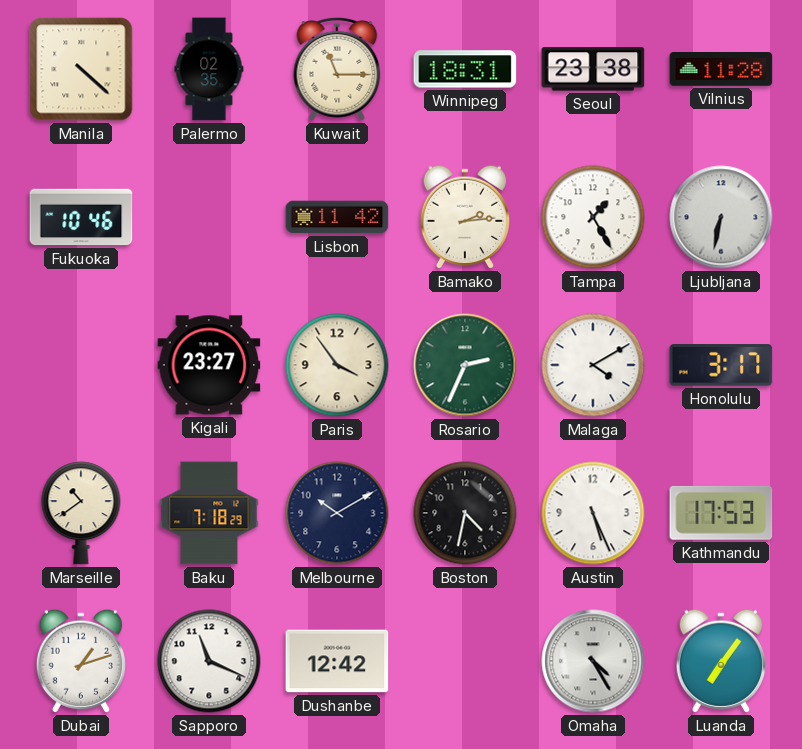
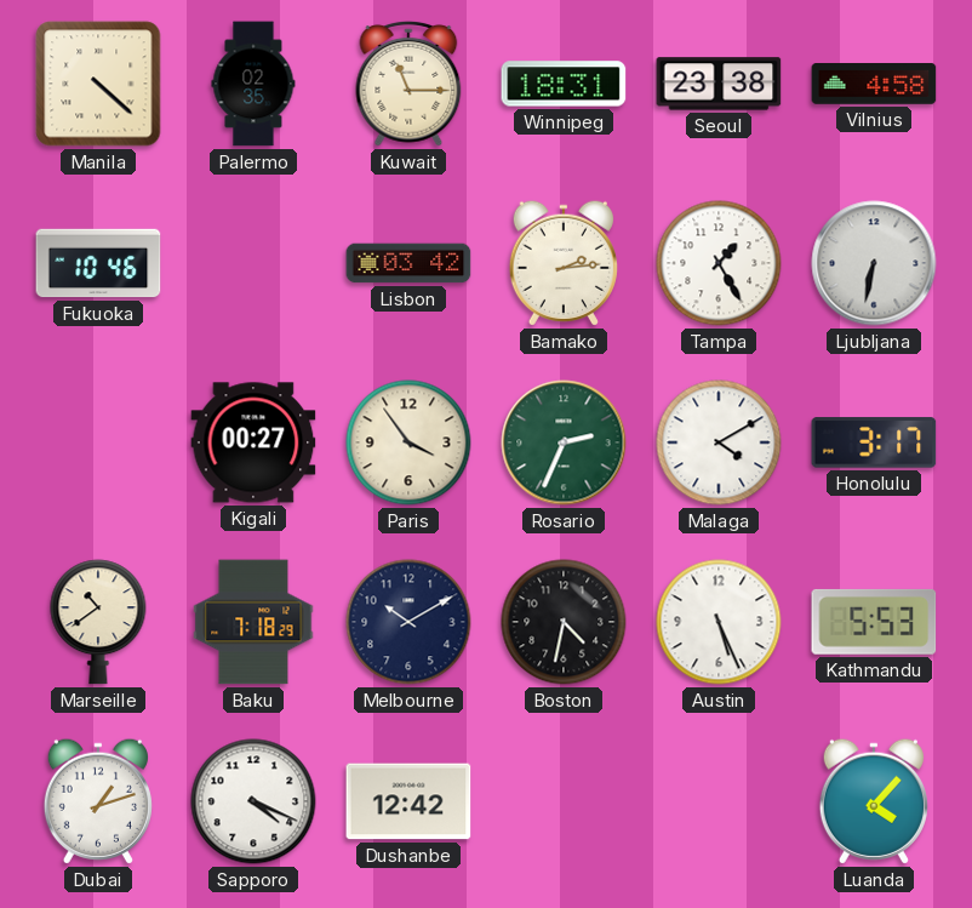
Vilnius: 11:28 -> 4:58
Lisbon: 11:42 -> 03:42
Kigali: 23:27 -> 00:27
Kathmandu: 17:53 -> 5:53
Sapporo: 11:19 -> 4:19
Omaha: 4:25 -> none
Luanda: 7:06 -> 4:07
